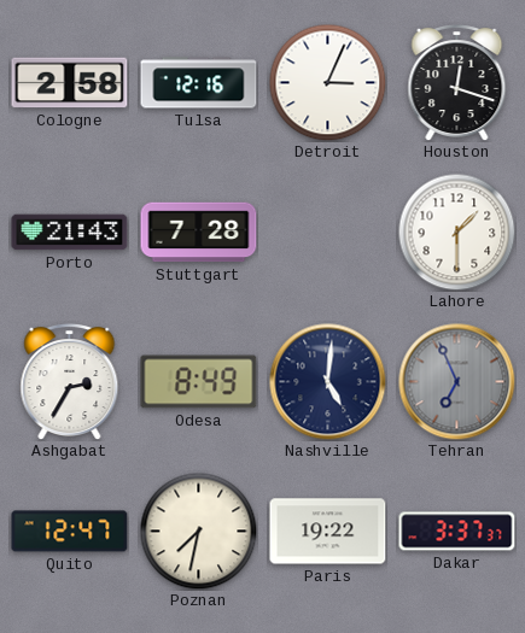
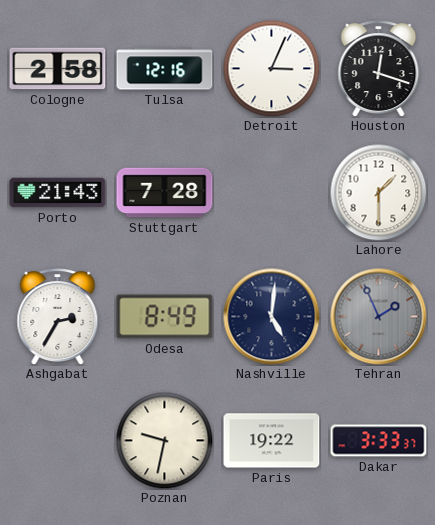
Tehran: 6:56 -> 1:56
Quito: 12:47 -> none
Poznan: 7:32 -> 9:32
Dakar: 3:37 -> 3:33
